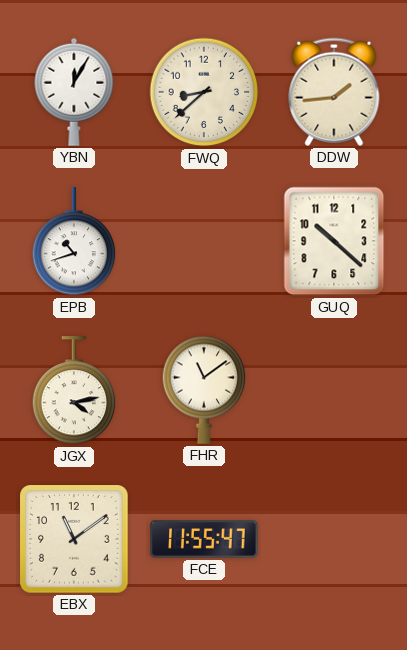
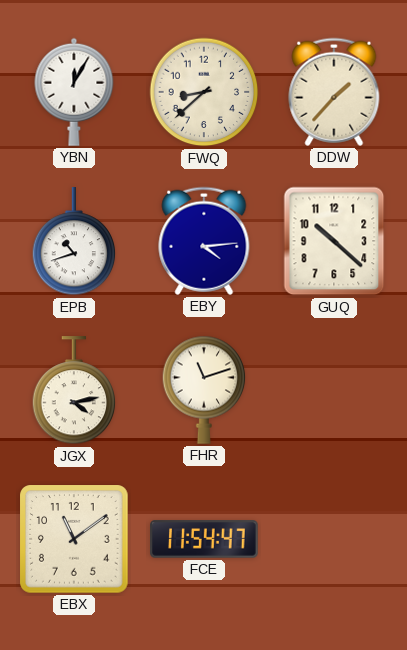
DDW: 1:44 -> 1:37
EBY: none -> 4:14
FHR: 11:09 -> 11:12
FCE: 11:55 -> 11:54
